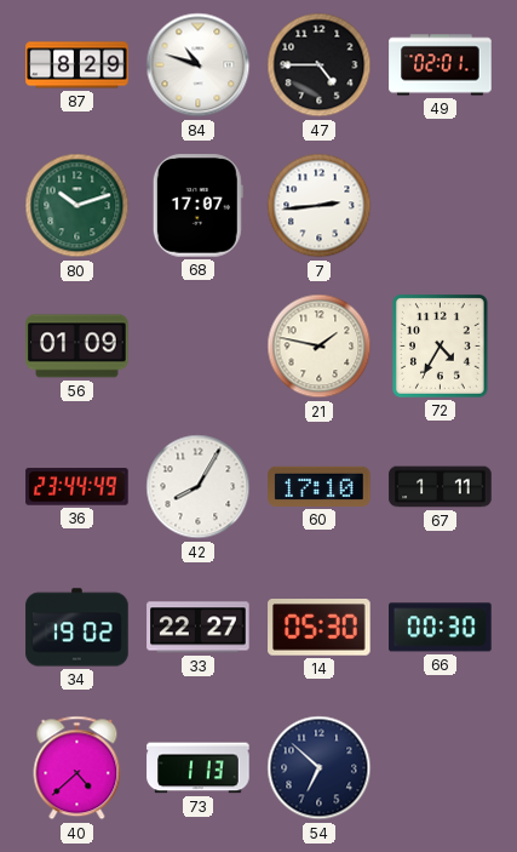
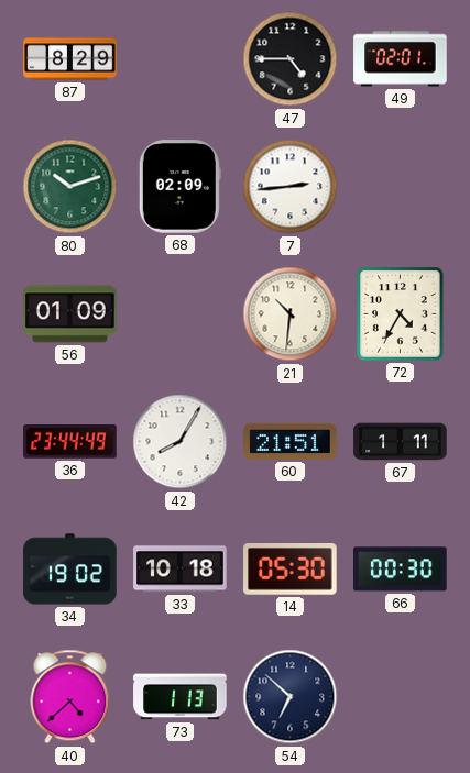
84: 10:48 -> none
68: 17:07 -> 02:09
21: 1:47 -> 10:31
60: 17:10 -> 21:51
33: 22:27 -> 10:18
